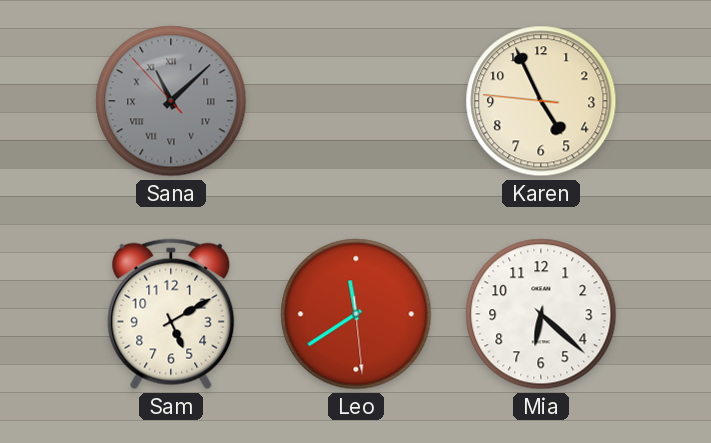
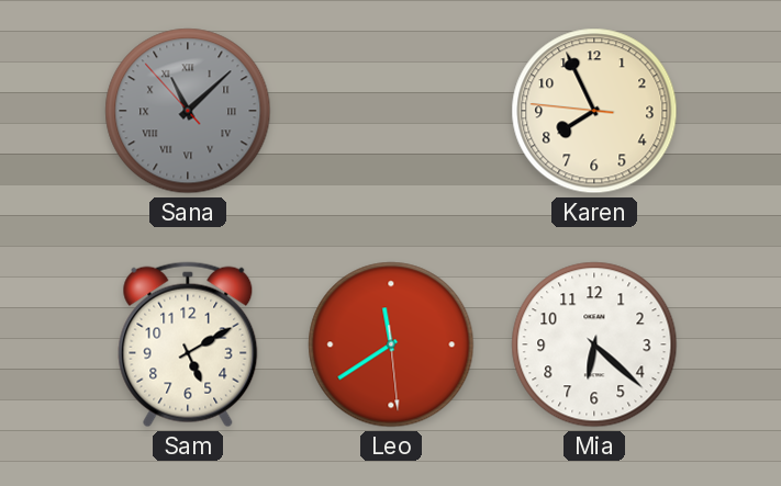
Karen: 4:55 -> 7:55
